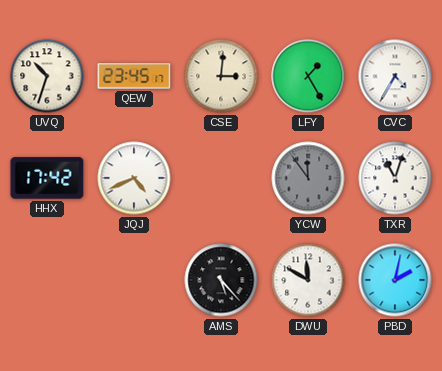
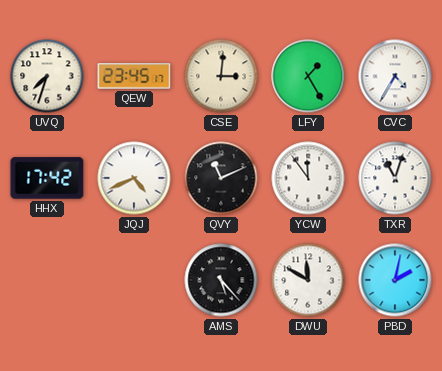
UVQ: 10:33 -> 7:33
QVY: none -> 11:11
YCW dial: grey -> white
